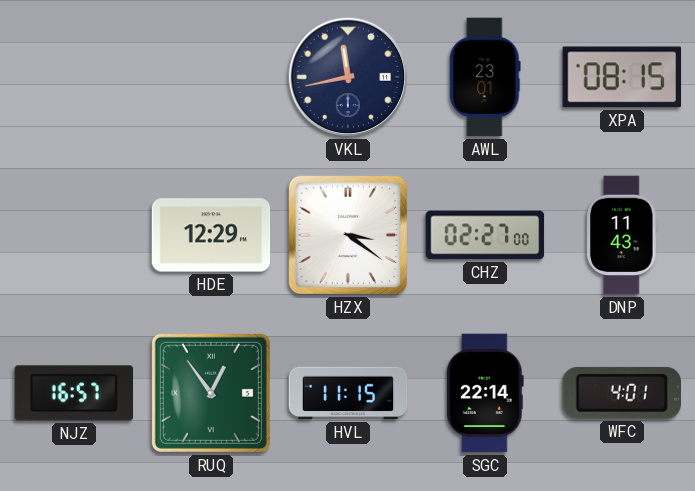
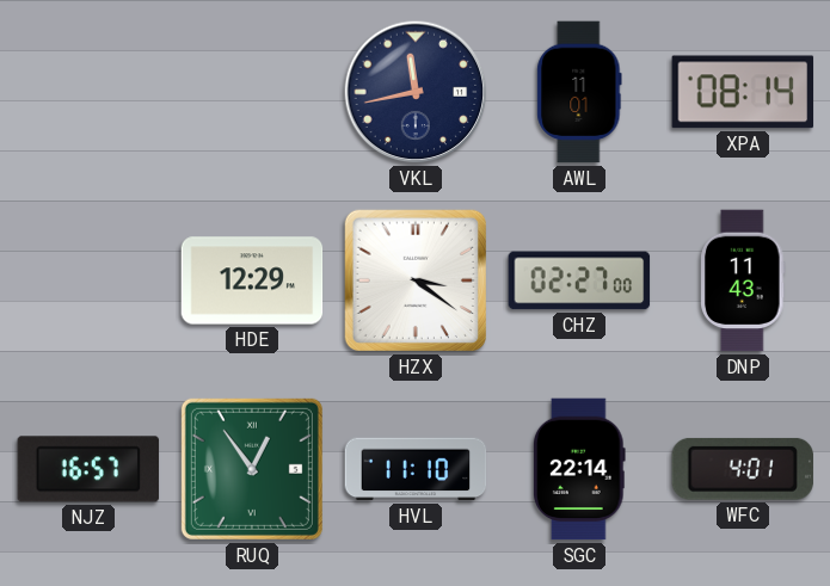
AWL: 23:01 -> 11:01
XPA: 08:15 -> 08:14
HVL: 11:15 -> 11:10
